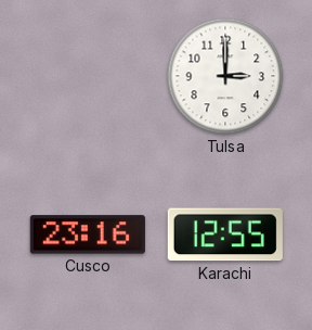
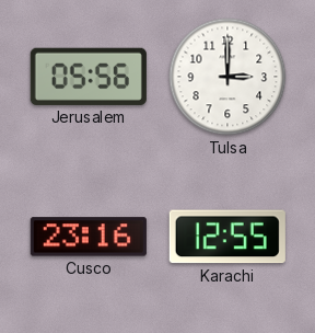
Jerusalem: none -> 05:56
